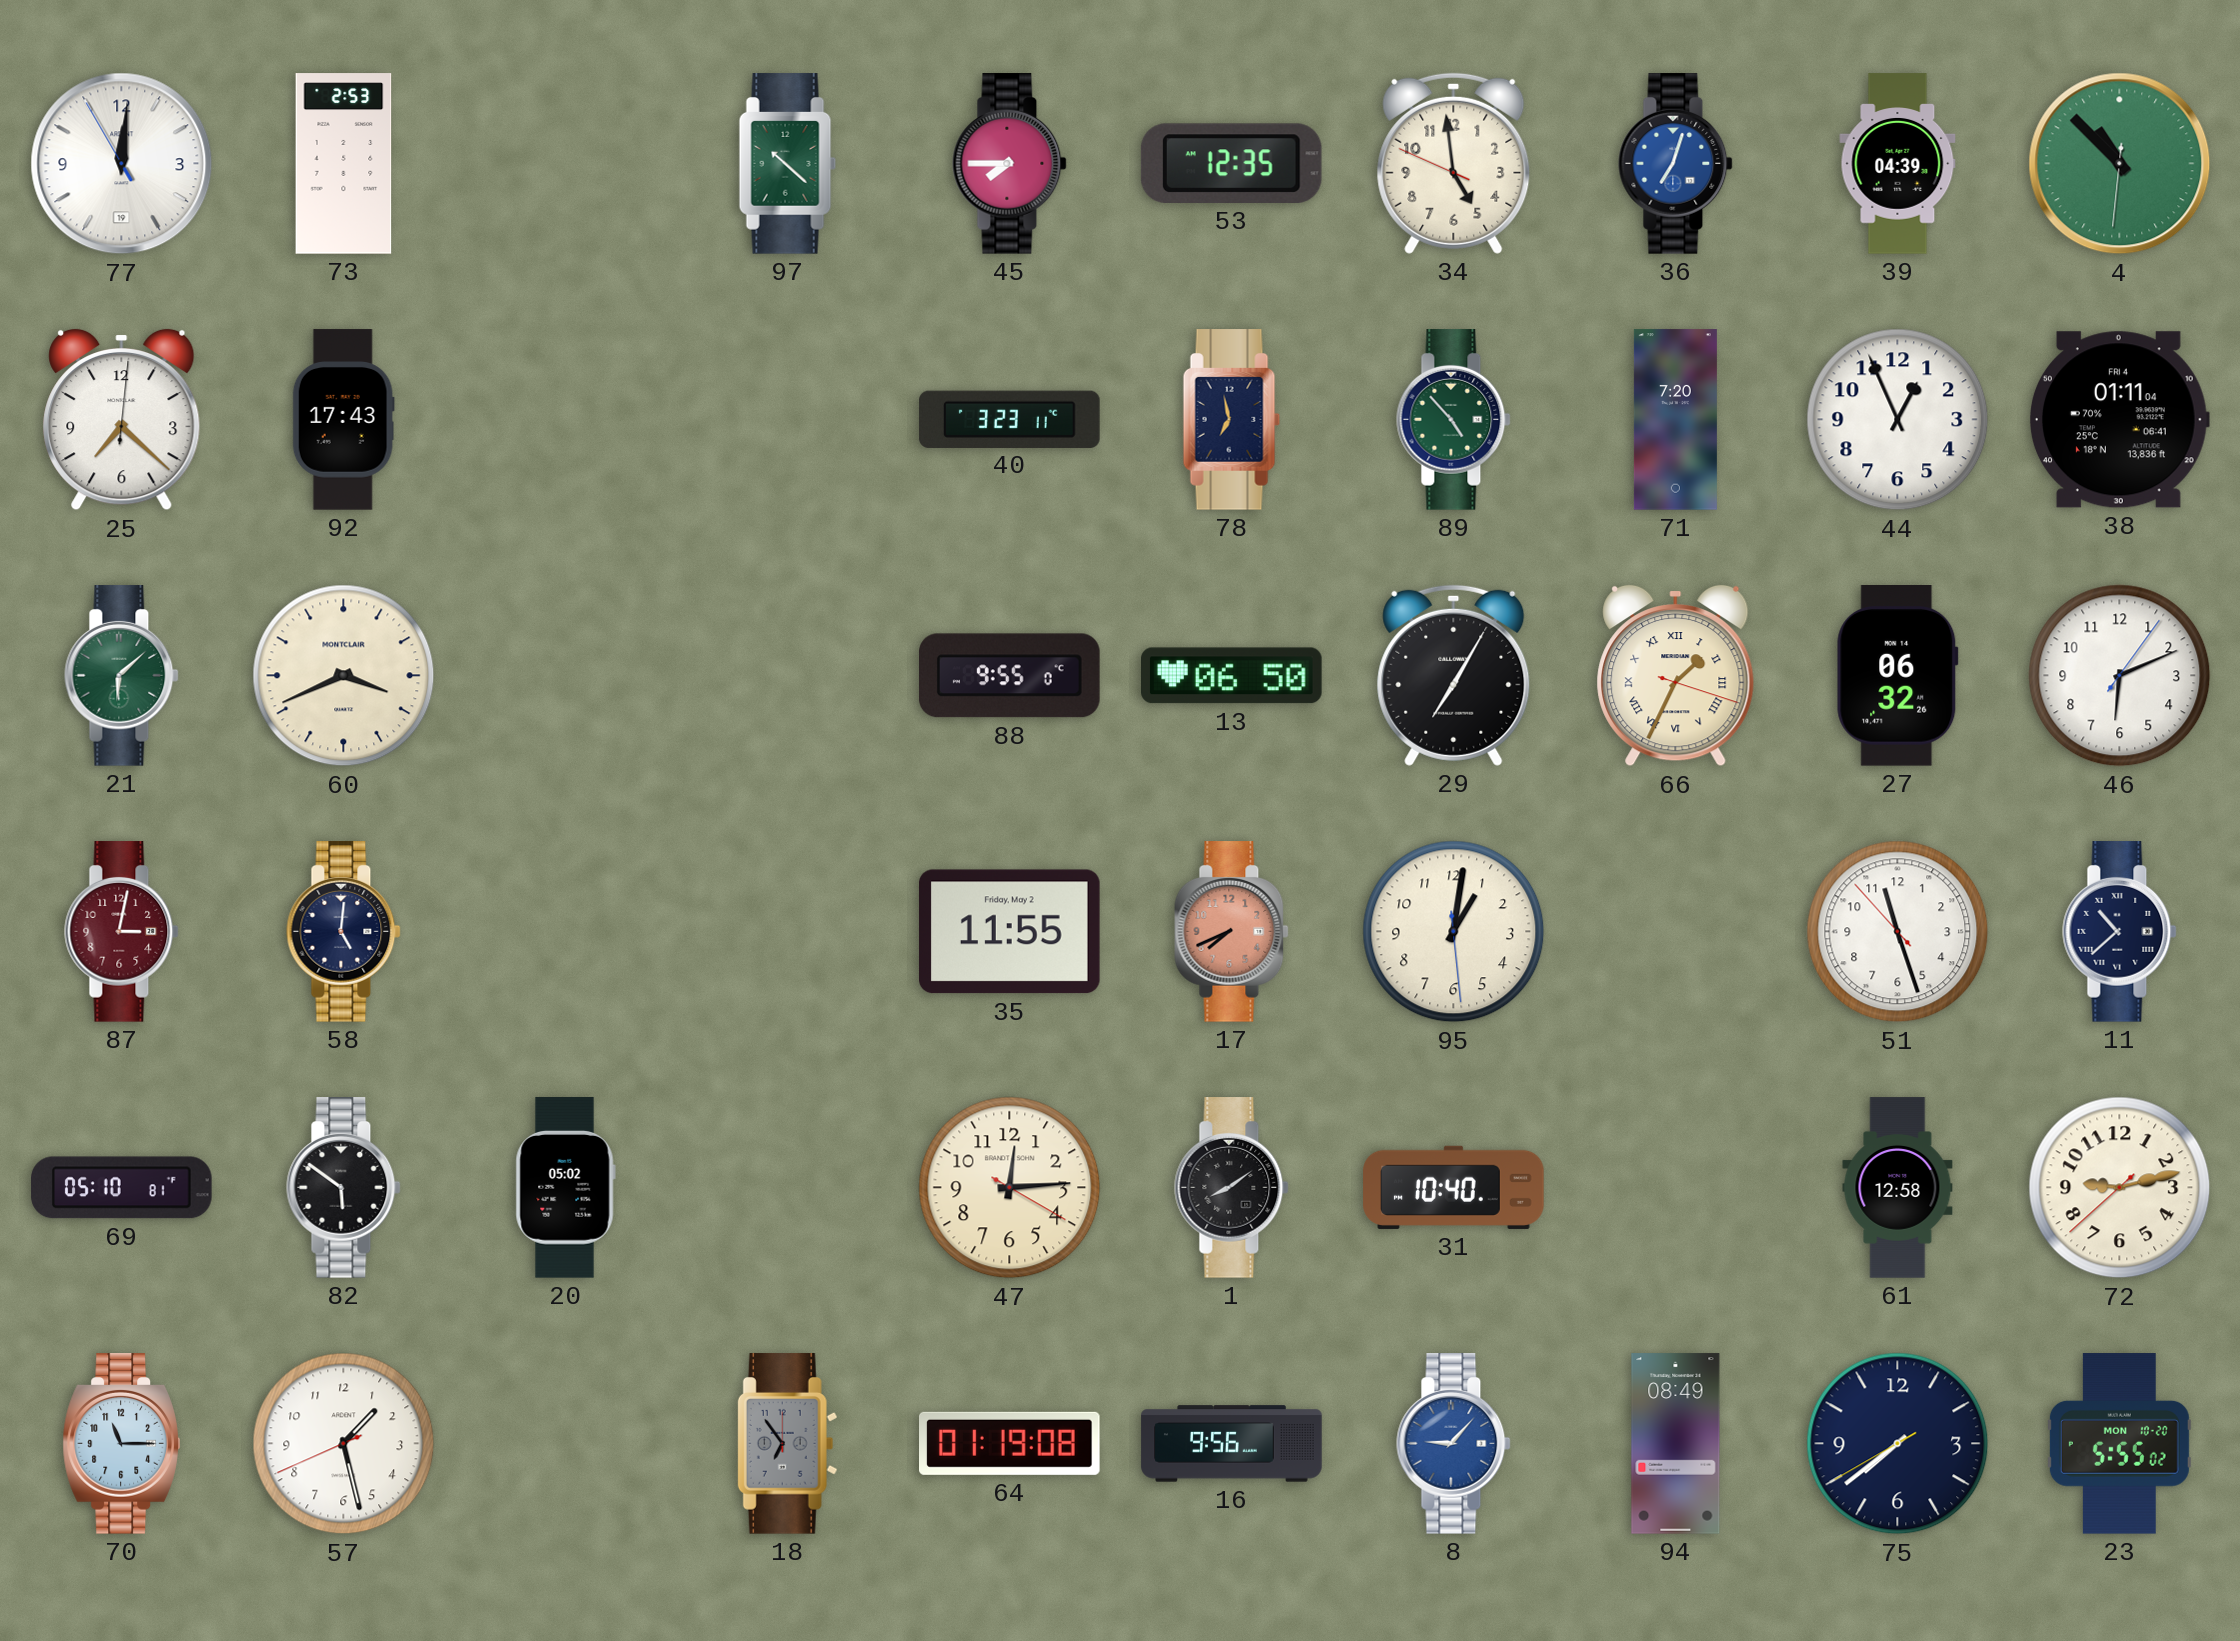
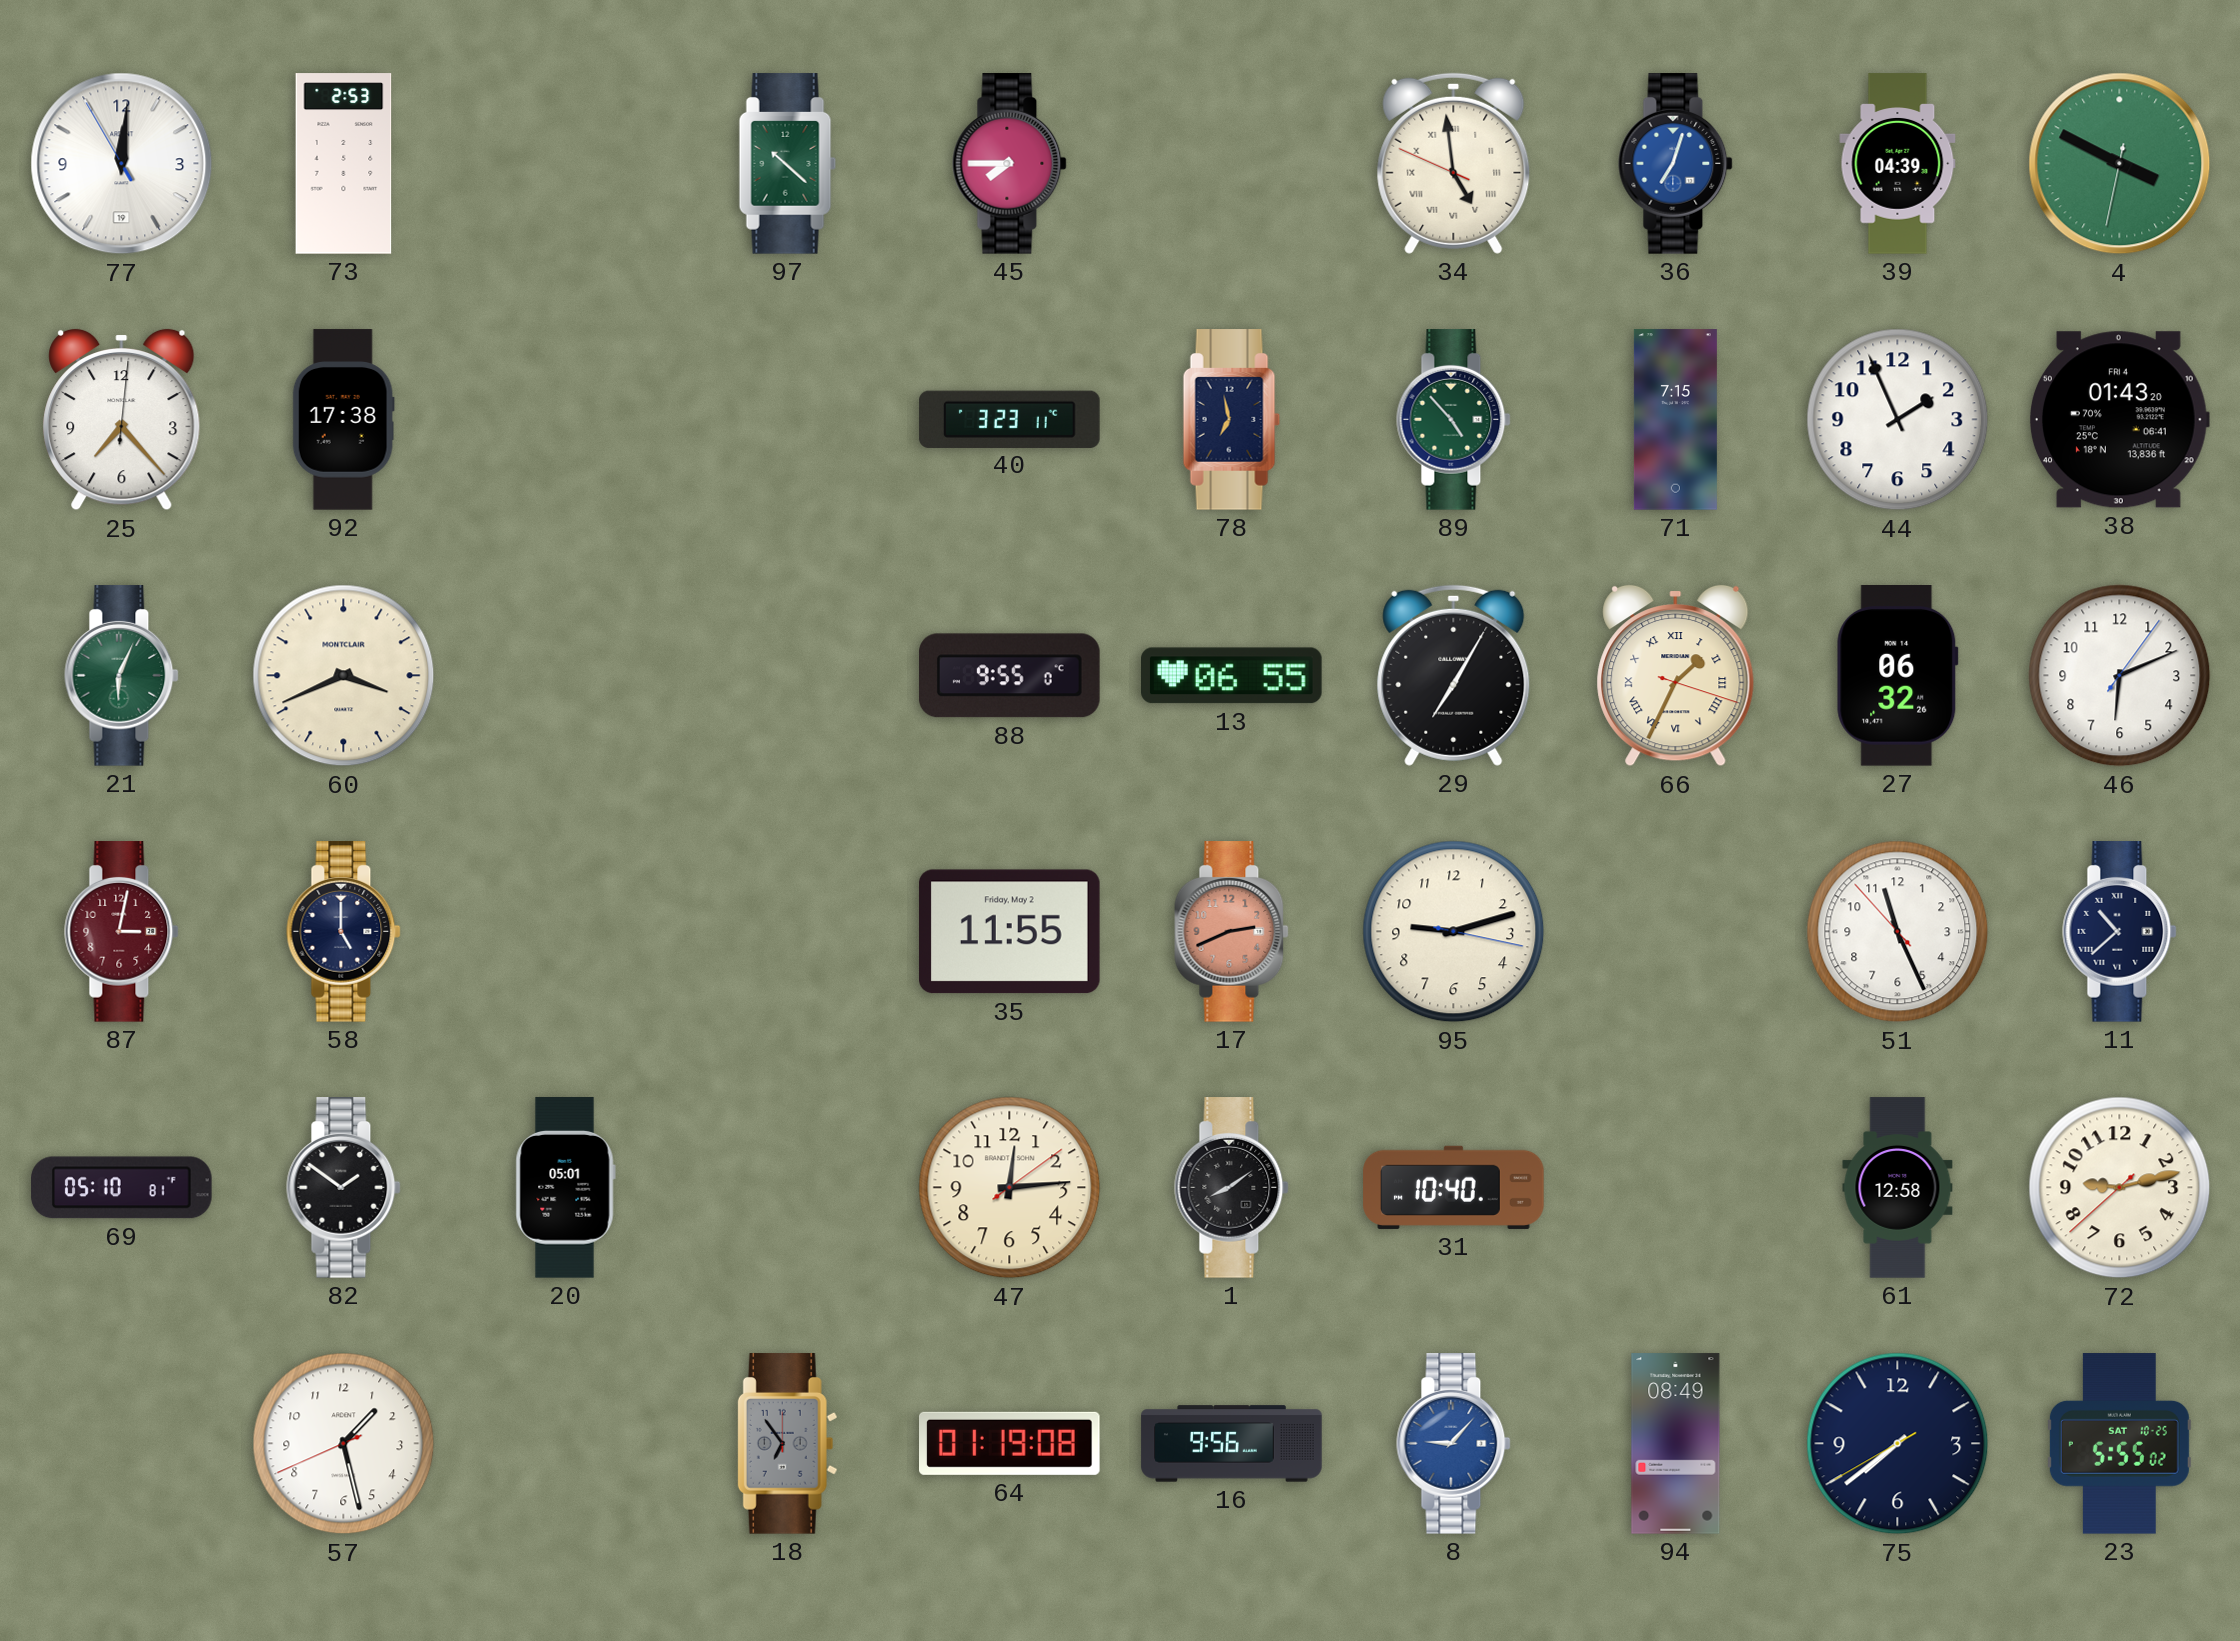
53: 12:35 -> none
34 numerals: Arabic -> Roman
4: 10:52 -> 3:49
25: 7:22 -> 7:23
92: 17:43 -> 17:38
71: 7:20 -> 7:15
44: 12:56 -> 1:56
38: 01:11 -> 01:43
21: 6:08 -> 6:04
13: 06:50 -> 06:55
58: 5:01 -> 5:00
17: 7:41 -> 2:41
95: 1:01 -> 9:12
51: 11:26 -> 11:25
82: 5:51 -> 1:51
20: 05:02 -> 05:01
47: 12:14:20 -> 12:14:09
70: 11:15 -> none
23 date: MON 10-20 -> SAT 10-25
